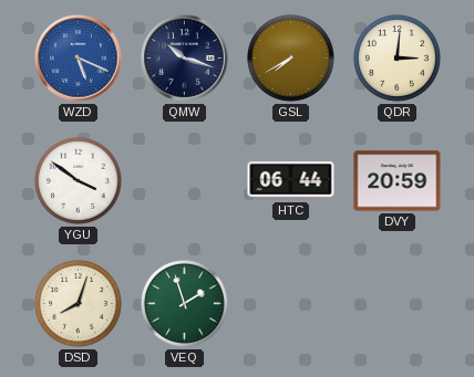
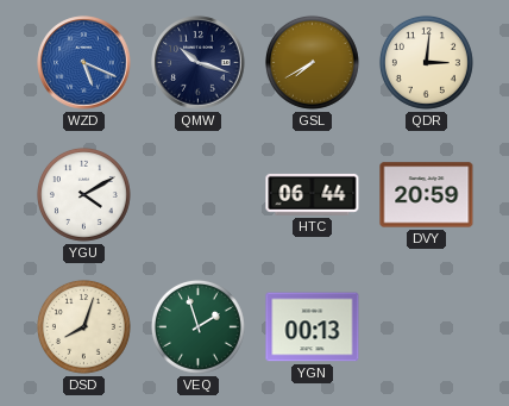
YGU: 3:51 -> 4:10
YGN: none -> 00:13
